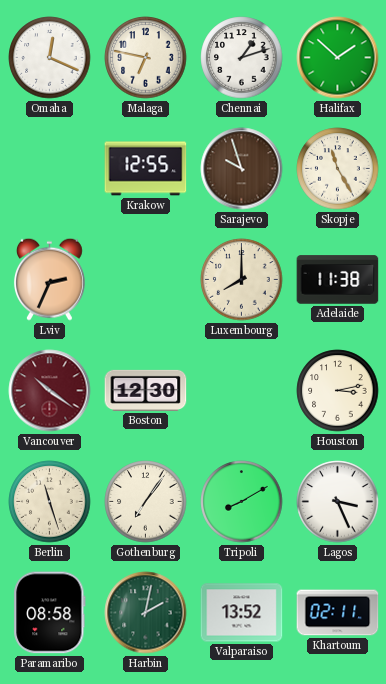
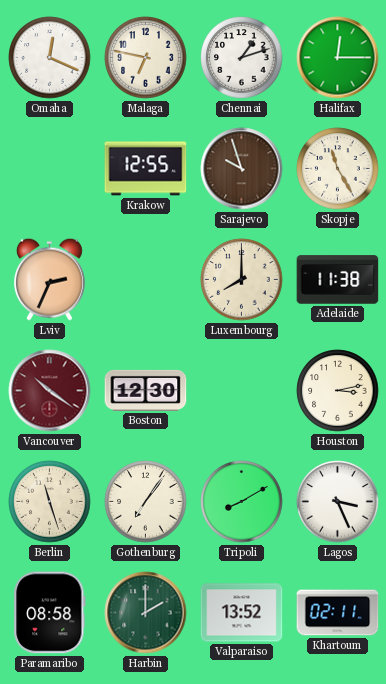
Halifax: 1:52 -> 12:15
Harbin: 2:02 -> 2:00
